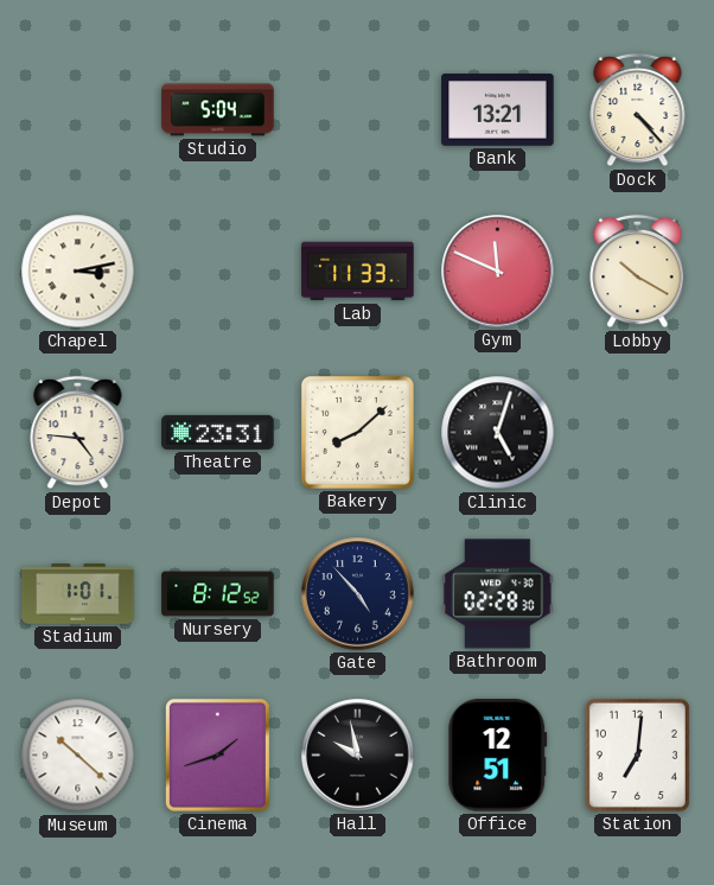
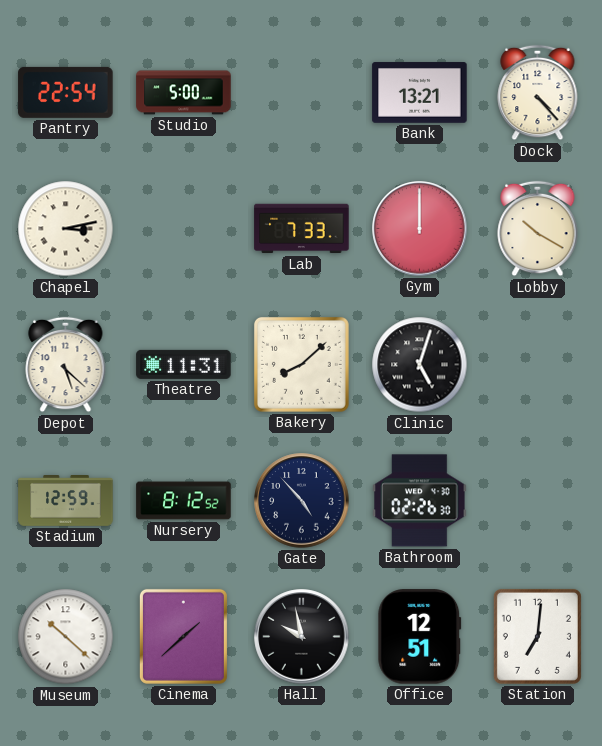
Pantry: none -> 22:54
Studio: 5:04 -> 5:00
Lab: 11:33 -> 7:33
Gym: 11:49 -> 12:00
Depot: 4:46 -> 5:22
Theatre: 23:31 -> 11:31
Stadium: 1:01 -> 12:59
Bathroom: 02:28 -> 02:26
Cinema: 1:42 -> 1:38
